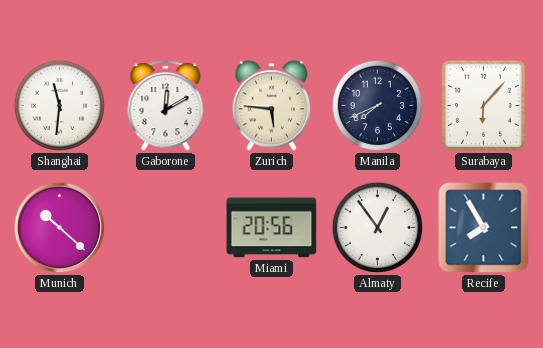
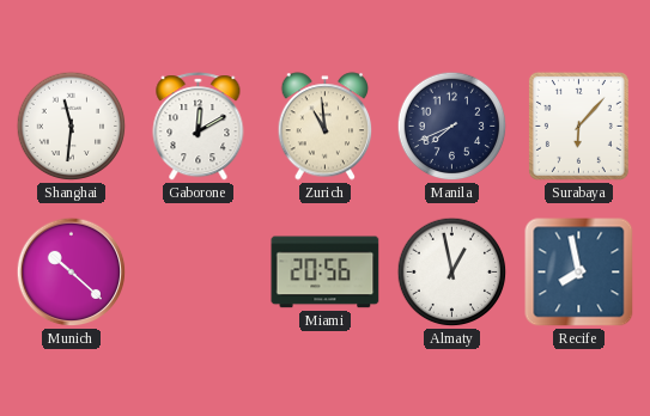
Zurich: 5:46 -> 10:59
Almaty: 12:54 -> 12:58
Recife: 7:55 -> 7:58
